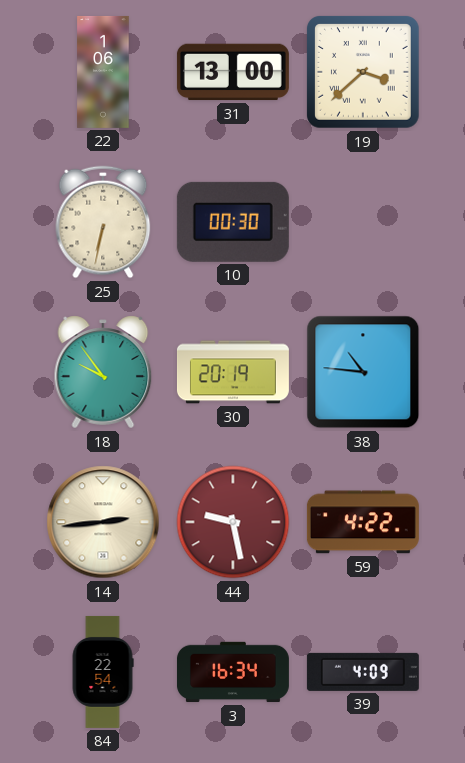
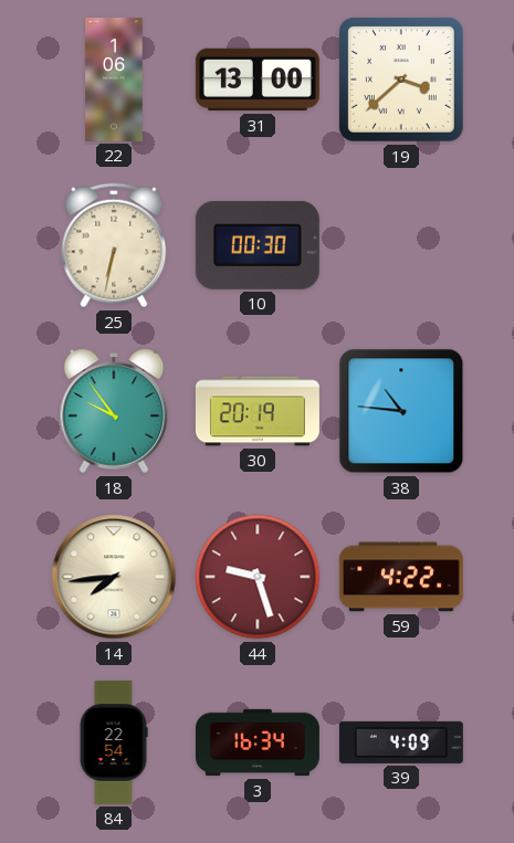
14: 2:44 -> 7:44
44: 9:28 -> 9:27
